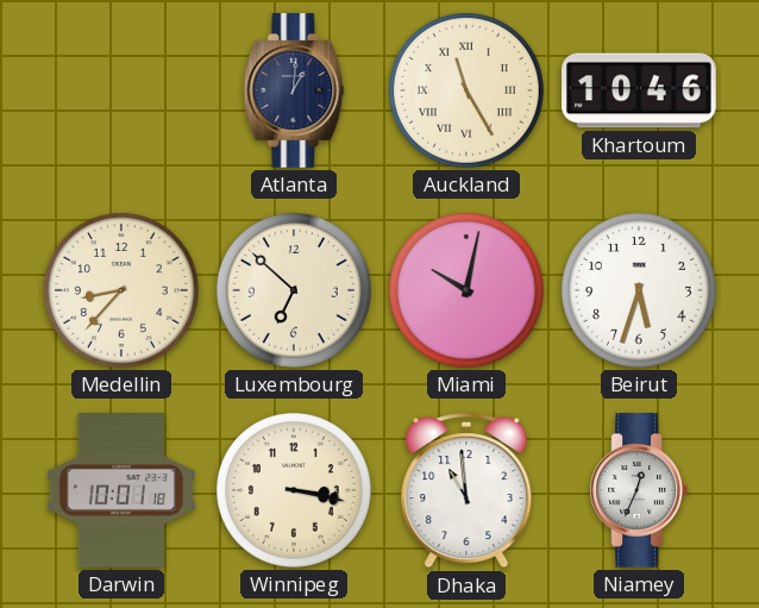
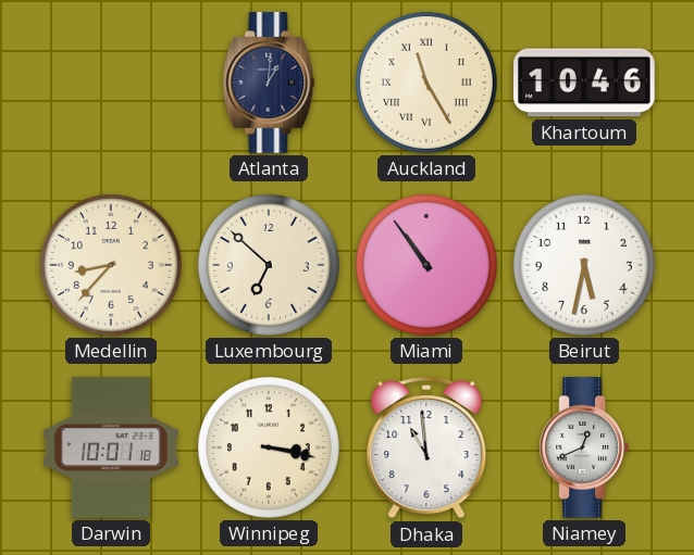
Miami: 10:02 -> 10:54
Beirut: 5:33 -> 5:32
Niamey: 12:34 -> 12:41
